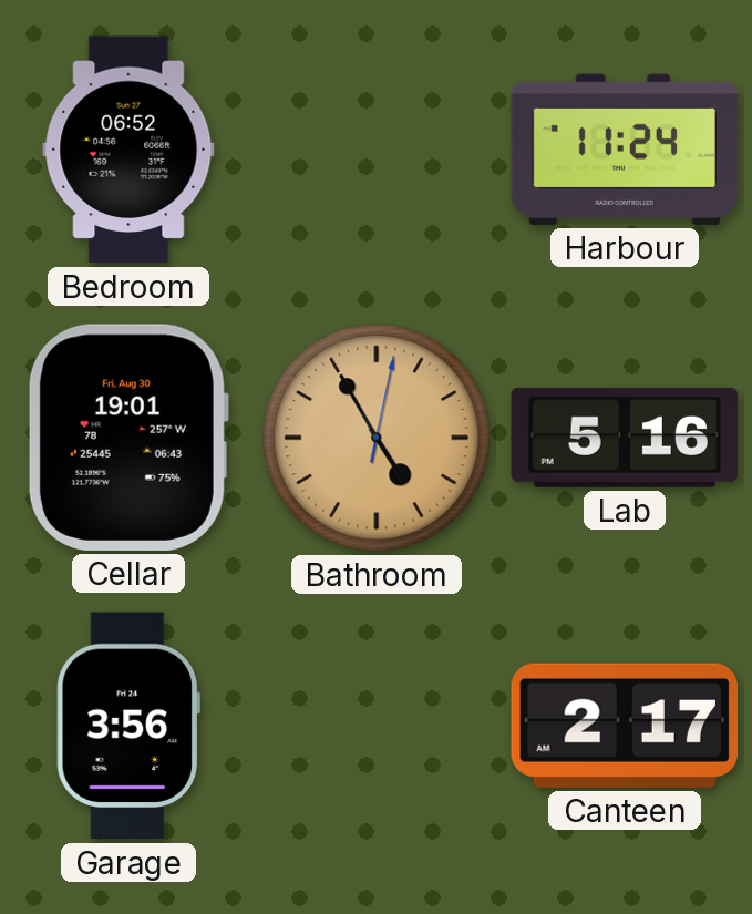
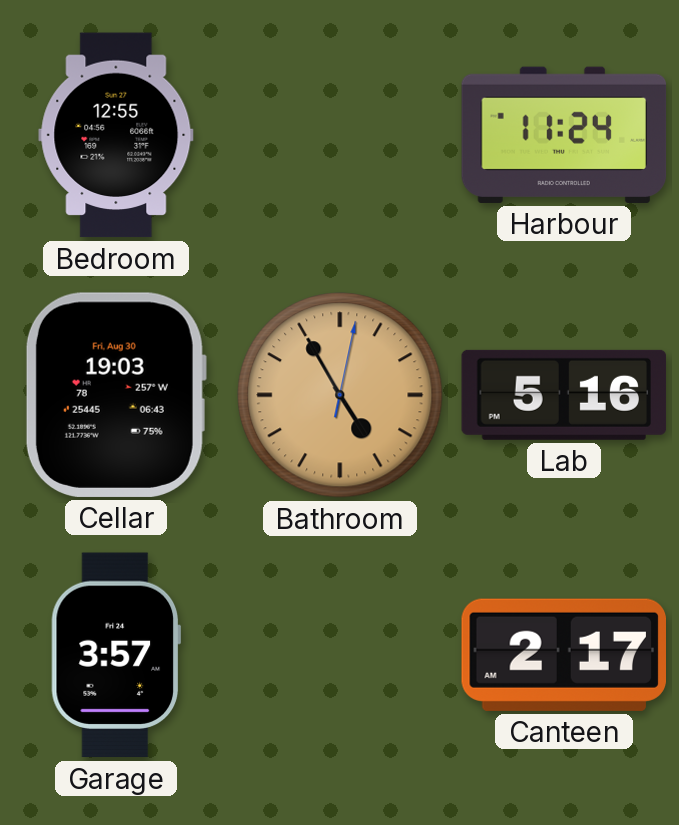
Bedroom: 06:52 -> 12:55
Cellar: 19:01 -> 19:03
Garage: 3:56 -> 3:57
